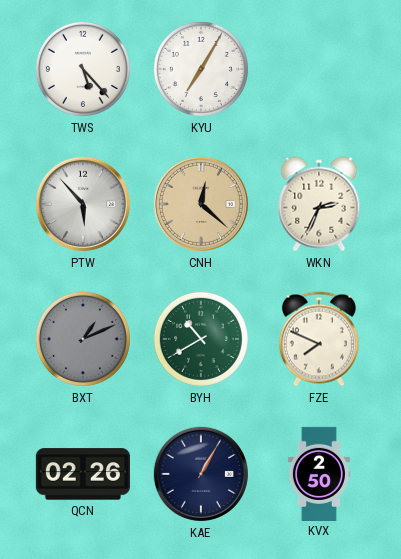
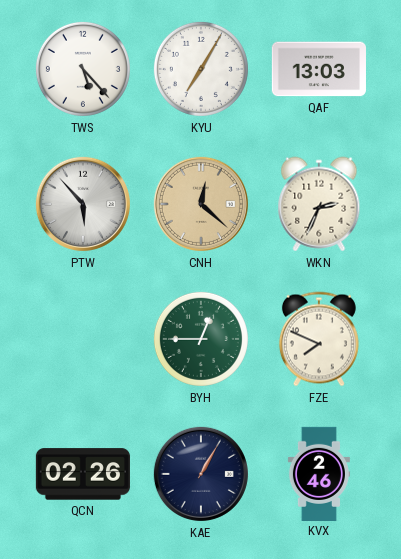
QAF: none -> 13:03
BXT: 1:11 -> none
BYH: 10:40 -> 12:45
KVX: 2:50 -> 2:46
